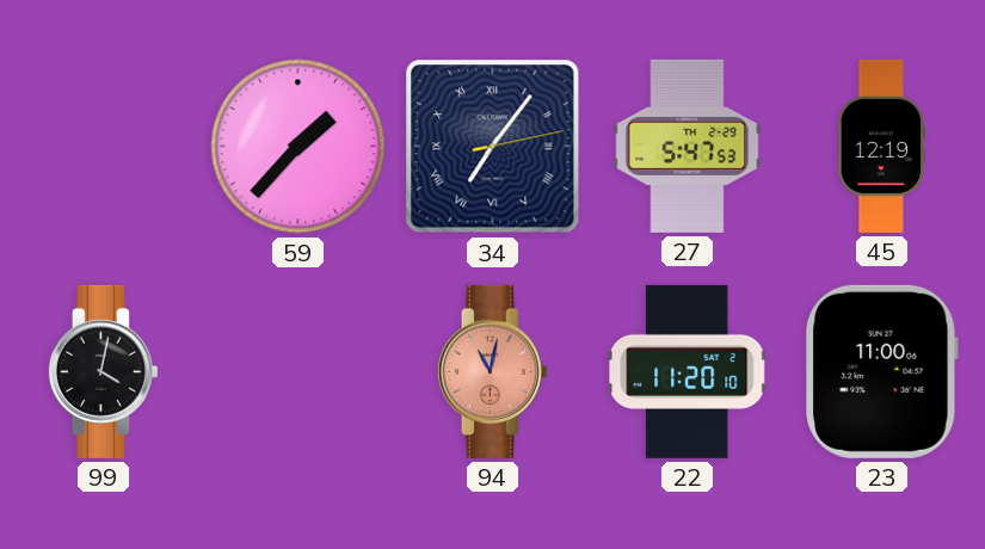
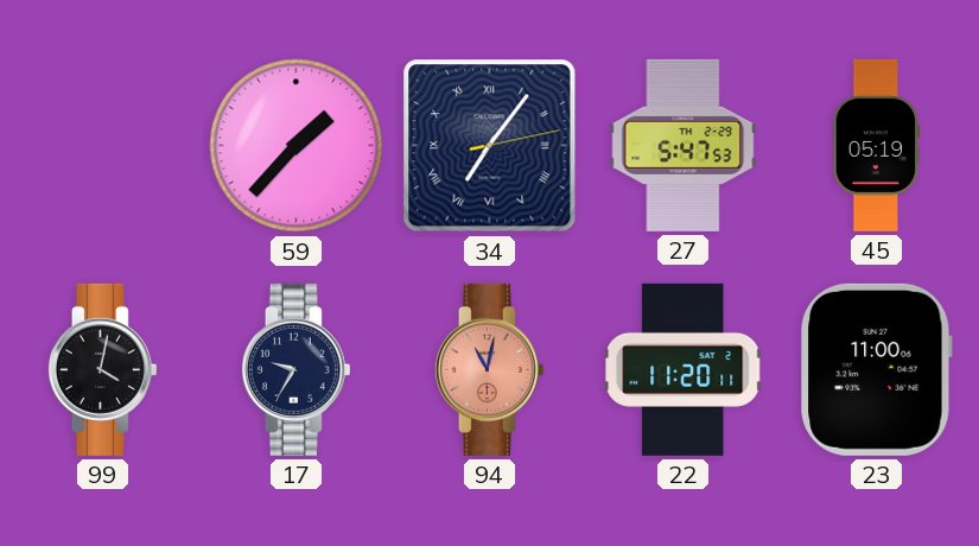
45: 12:19 -> 05:19
17: none -> 9:35
22: 11:20:10 -> 11:20:11
